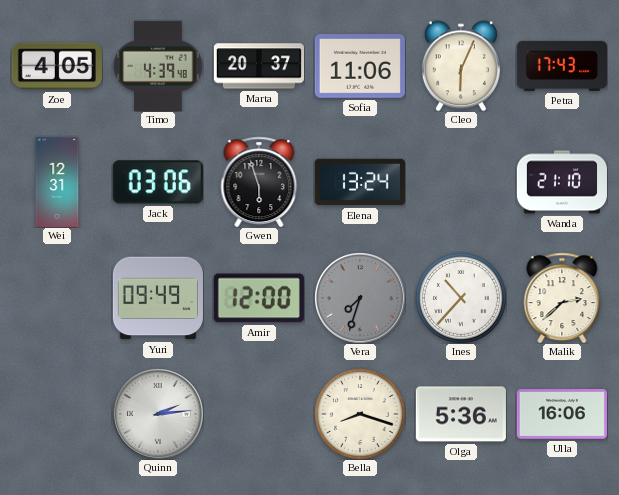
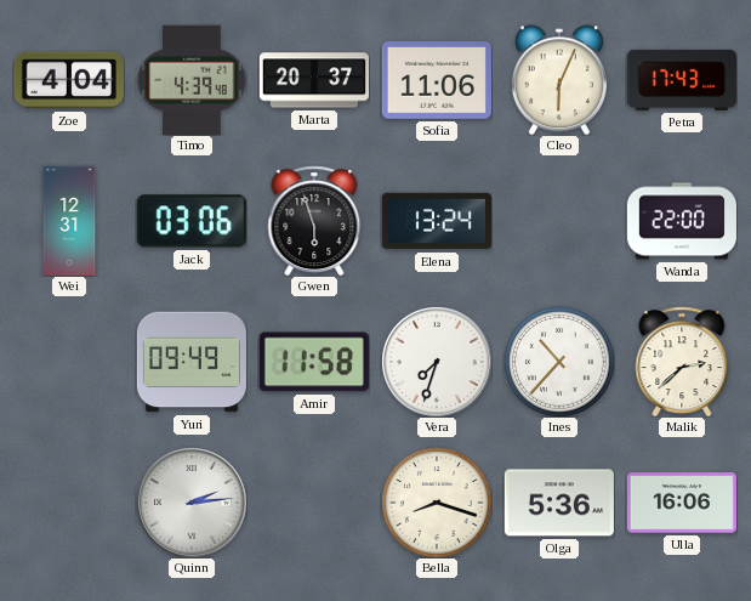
Zoe: 4:05 -> 4:04
Wanda: 21:10 -> 22:00
Amir: 12:00 -> 11:58
Vera dial: grey -> white
